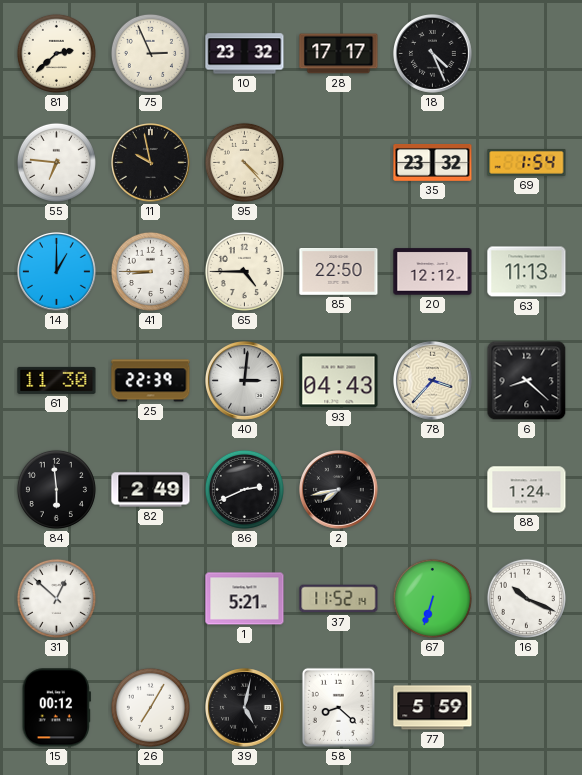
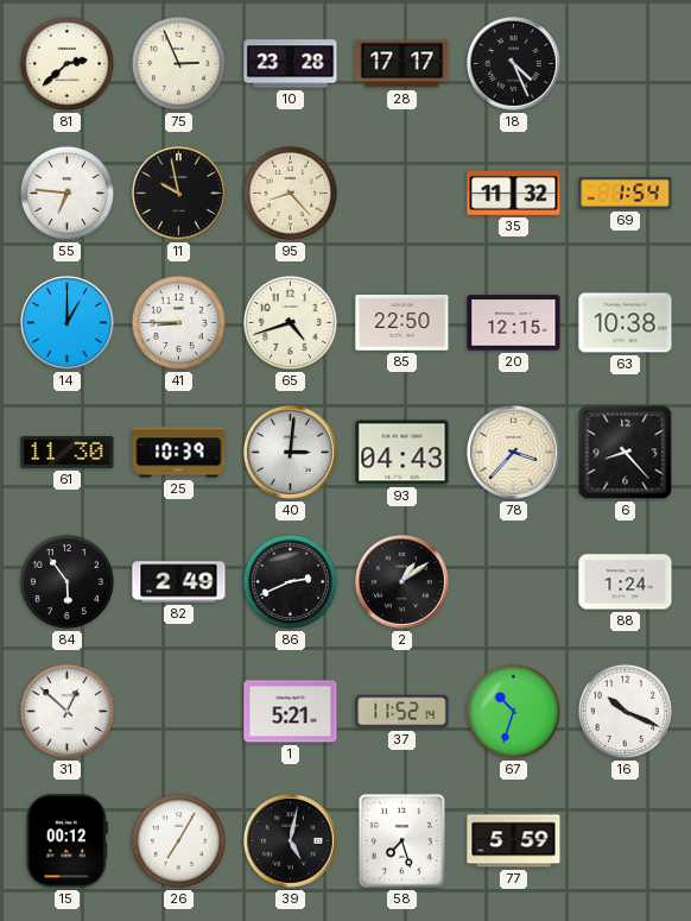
10: 23:32 -> 23:28
95: 4:23 -> 8:23
35: 23:32 -> 11:32
65: 4:45 -> 4:42
20: 12:12 -> 12:15
63: 11:13 -> 10:38
25: 22:39 -> 10:39
6: 8:22 -> 8:23
84: 5:59 -> 5:54
2: 7:43 -> 1:09
67: 6:33 -> 10:33
58: 8:22 -> 7:27
